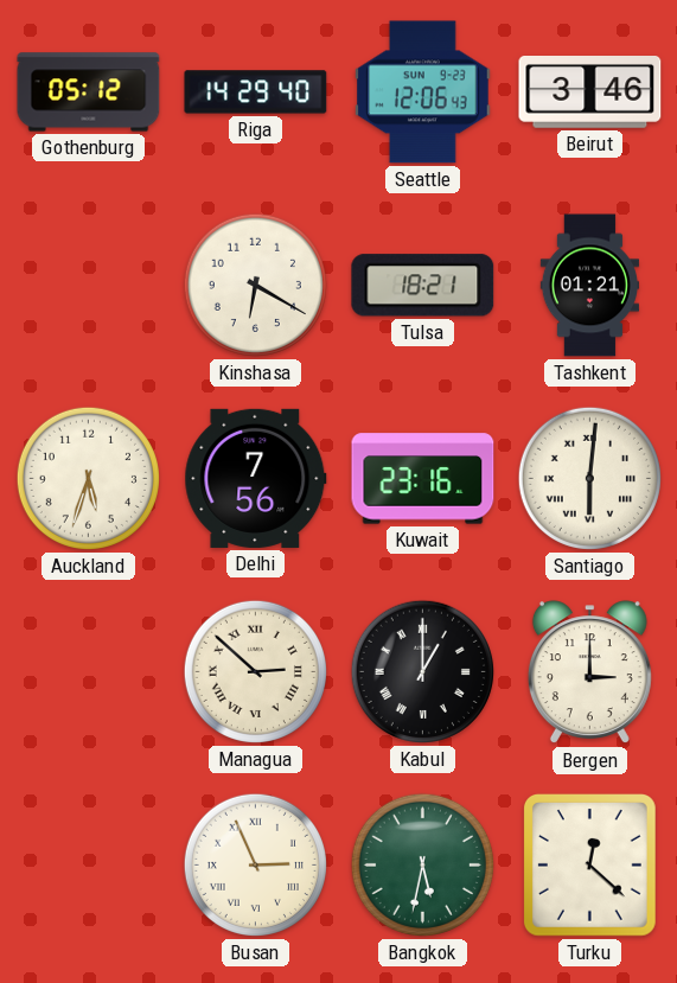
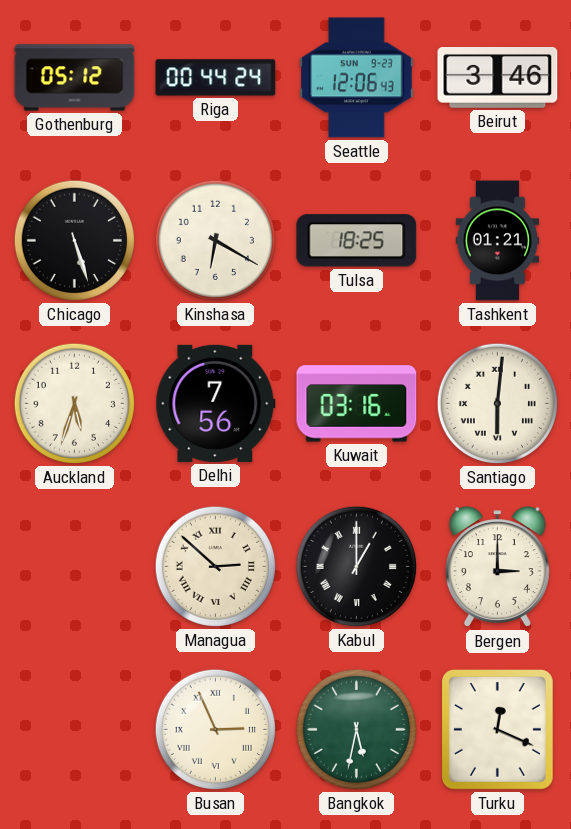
Riga: 14:29 -> 00:44
Chicago: none -> 5:27
Tulsa: 18:21 -> 18:25
Kuwait: 23:16 -> 03:16
Turku: 12:22 -> 12:19
